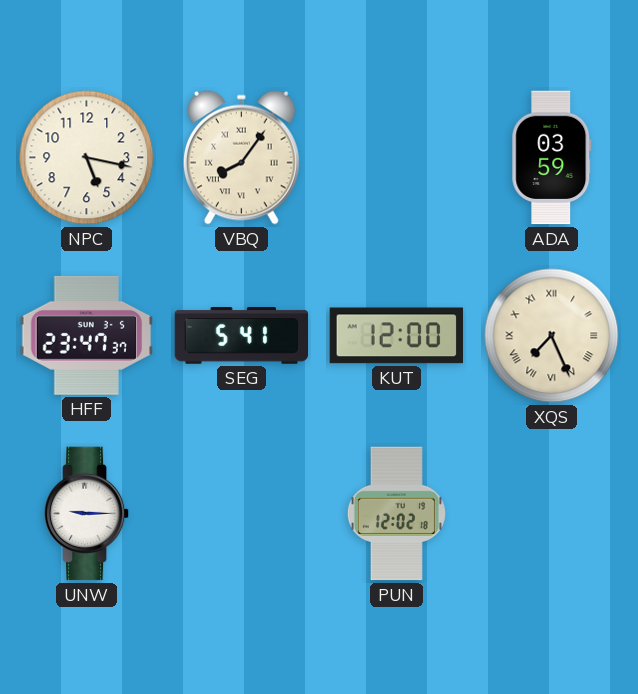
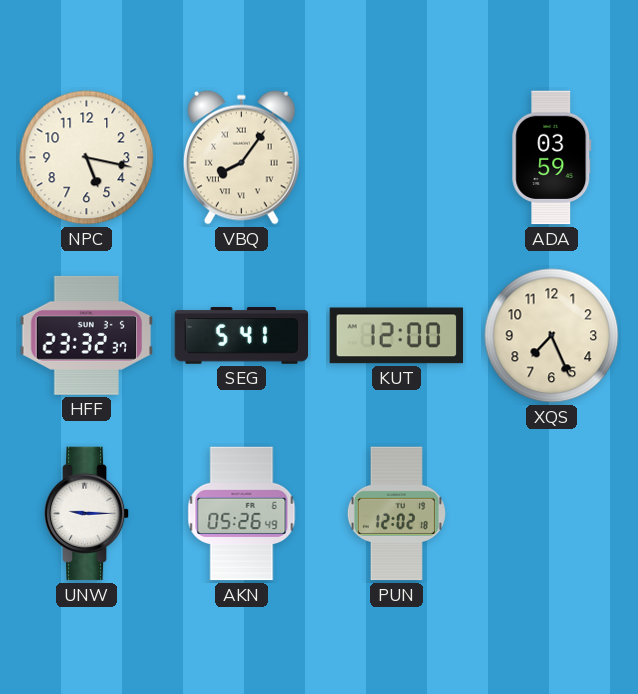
HFF: 23:47 -> 23:32
XQS numerals: Roman -> Arabic
AKN: none -> 05:26
